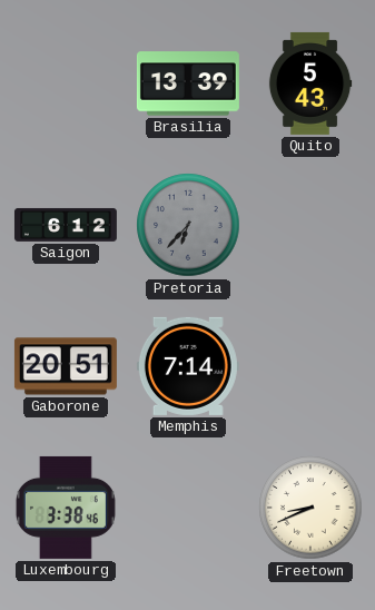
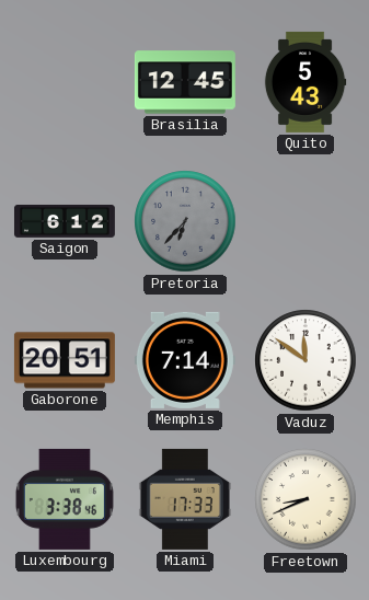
Brasilia: 13:39 -> 12:45
Vaduz: none -> 11:51
Miami: none -> 17:33
